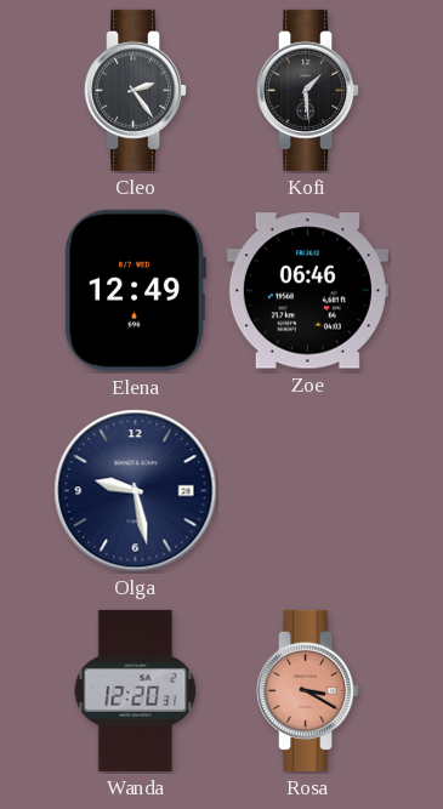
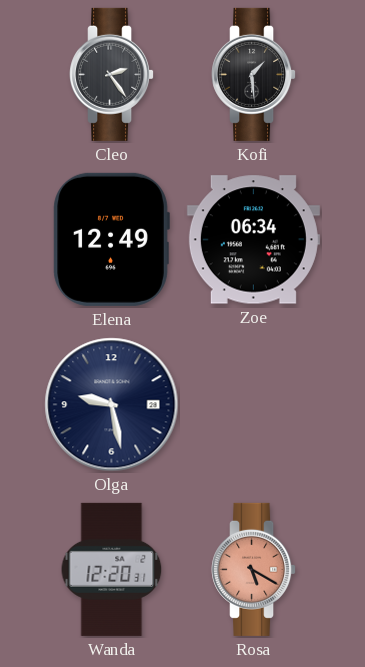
Zoe: 06:46 -> 06:34
Rosa: 3:20 -> 5:20
